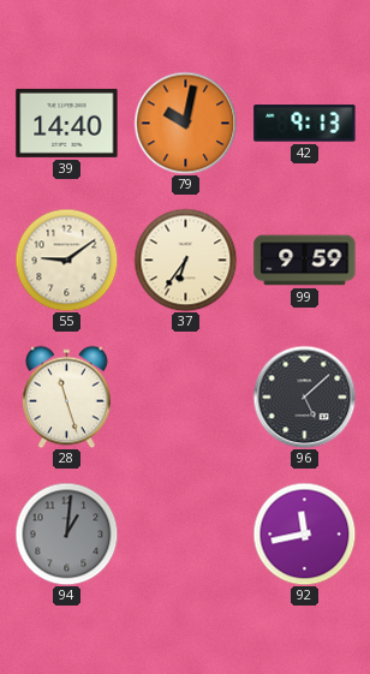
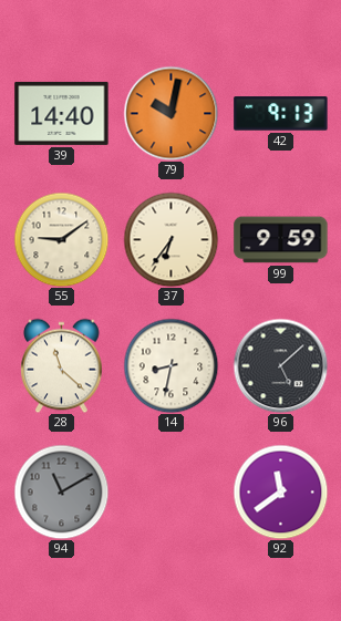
28: 11:27 -> 11:22
14: none -> 8:32
94: 1:01 -> 11:10
92: 11:43 -> 11:39
